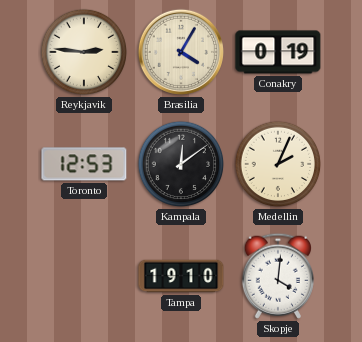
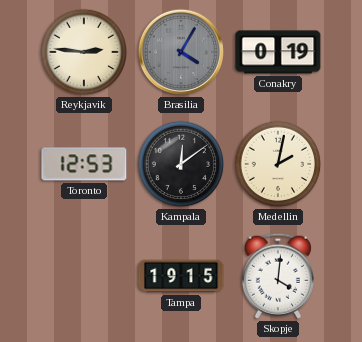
Brasilia dial: cream -> grey
Medellin: 2:04 -> 2:02
Tampa: 19:10 -> 19:15
